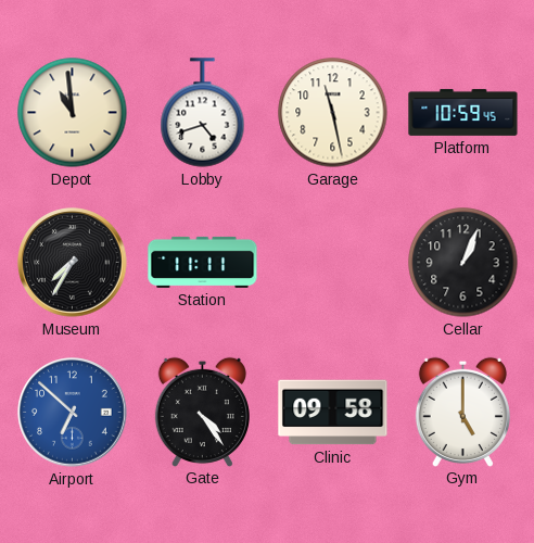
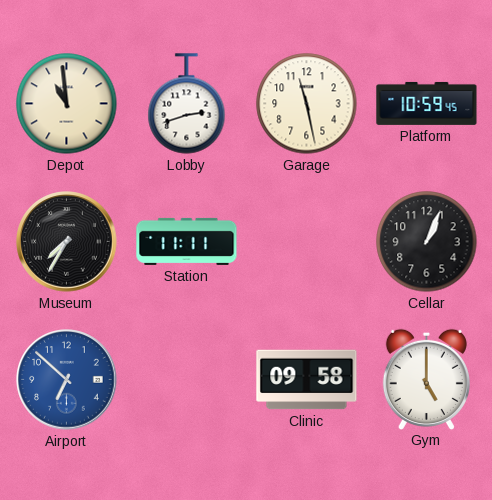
Lobby: 4:42 -> 2:42
Gate: 4:24 -> none
